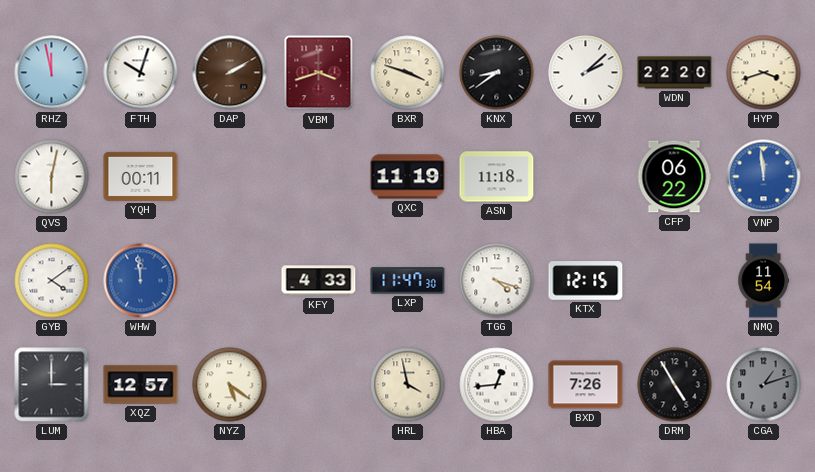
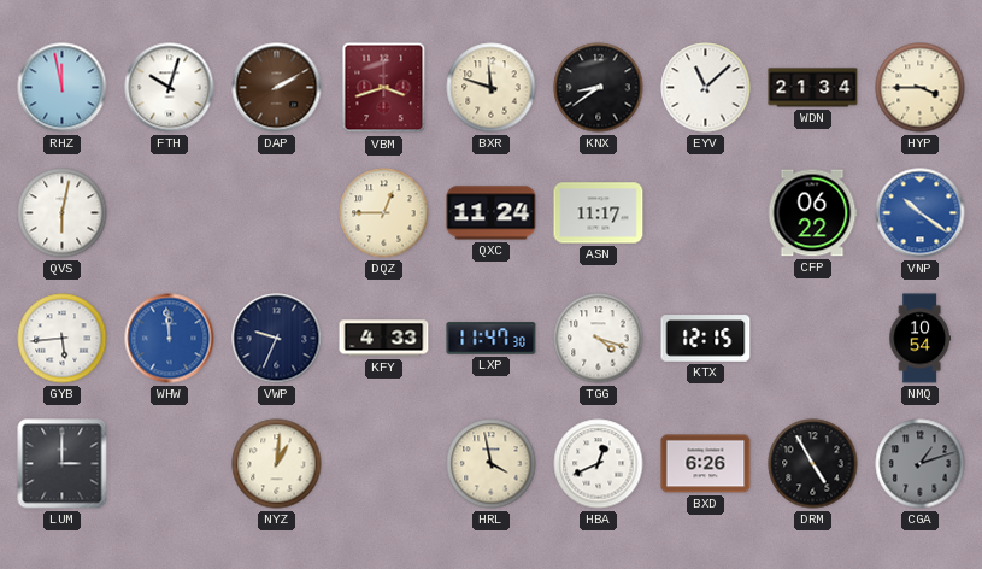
BXR: 3:48 -> 11:48
EYV: 2:08 -> 11:08
WDN: 22:20 -> 21:34
HYP: 3:42 -> 3:45
YQH: 00:11 -> none
DQZ: none -> 12:45
QXC: 11:19 -> 11:24
ASN: 11:18 -> 11:17
VNP: 11:59 -> 10:21
GYB: 4:09 -> 5:44
VWP: none -> 9:34
NMQ: 11:54 -> 10:54
XQZ: 12:57 -> none
NYZ: 5:21 -> 1:01
HBA: 12:44 -> 12:41
BXD: 7:26 -> 6:26
